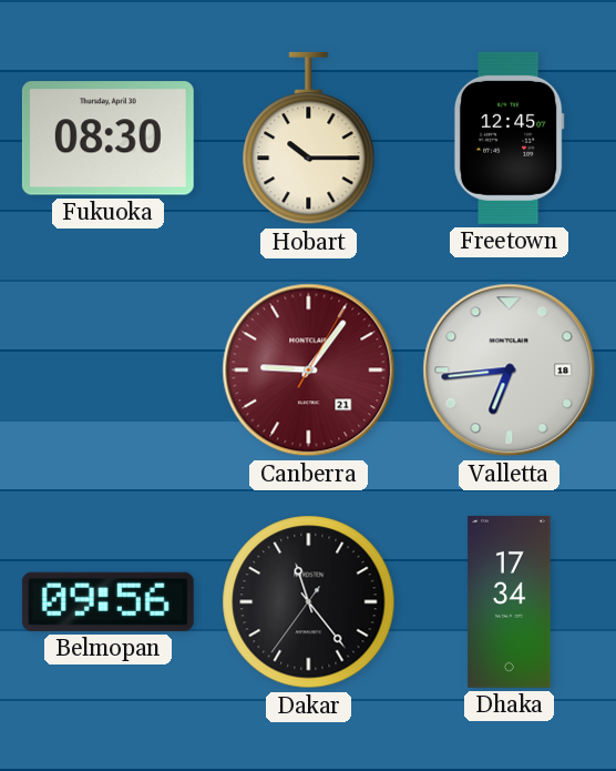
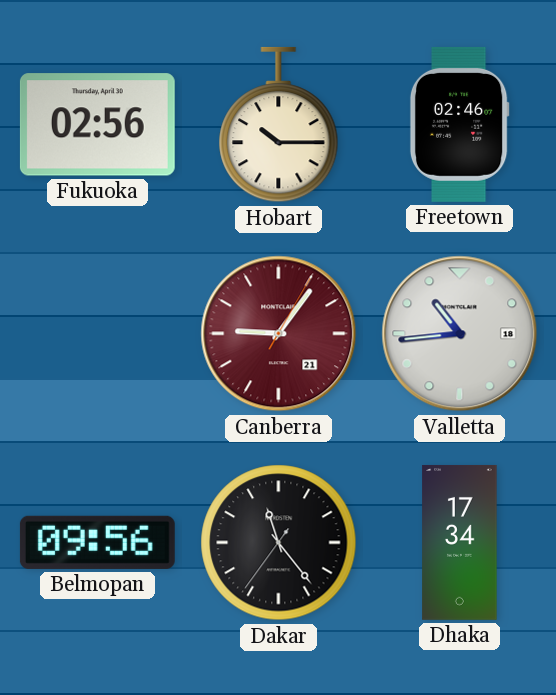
Fukuoka: 08:30 -> 02:56
Freetown: 12:45 -> 02:46
Valletta: 6:44 -> 10:44
